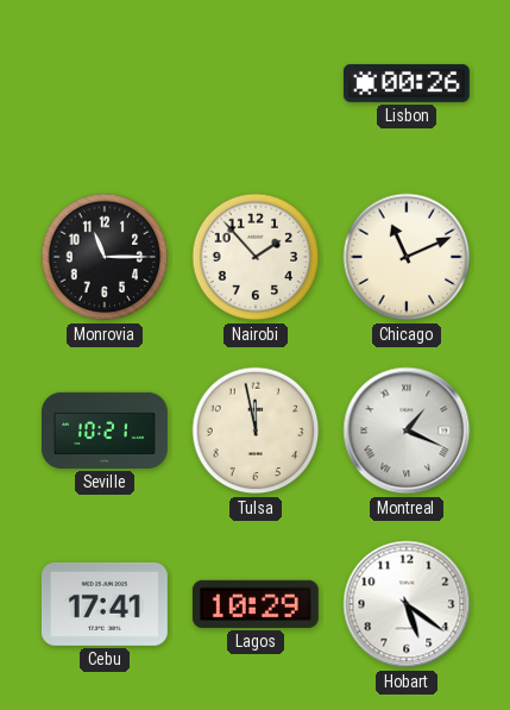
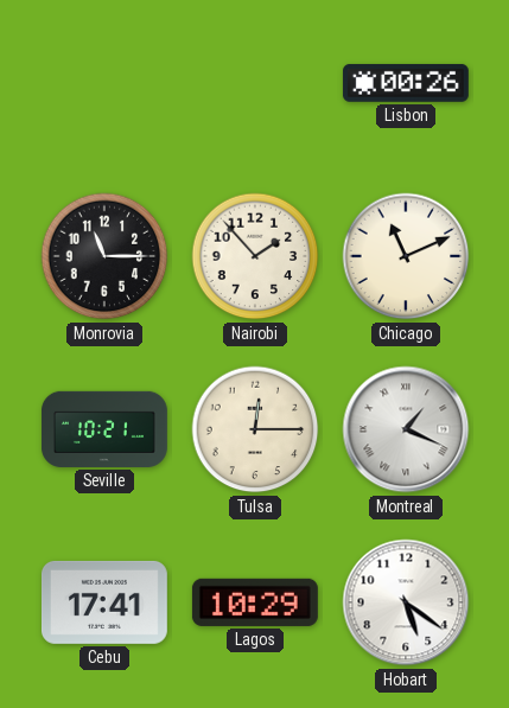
Tulsa: 11:58 -> 12:15
